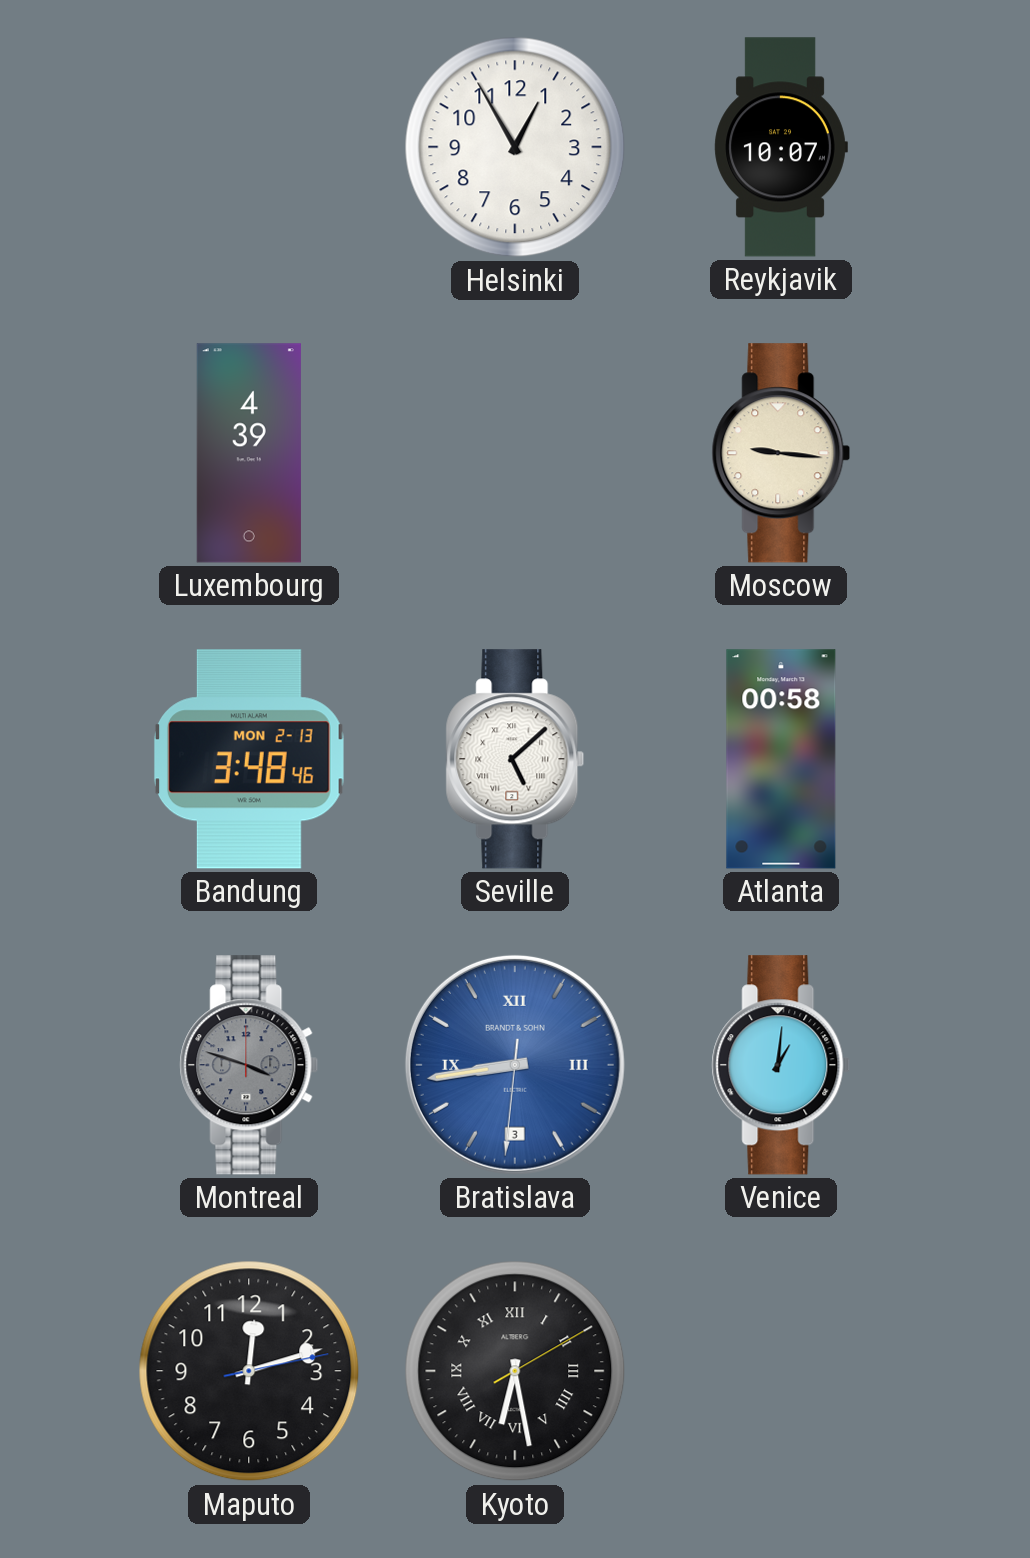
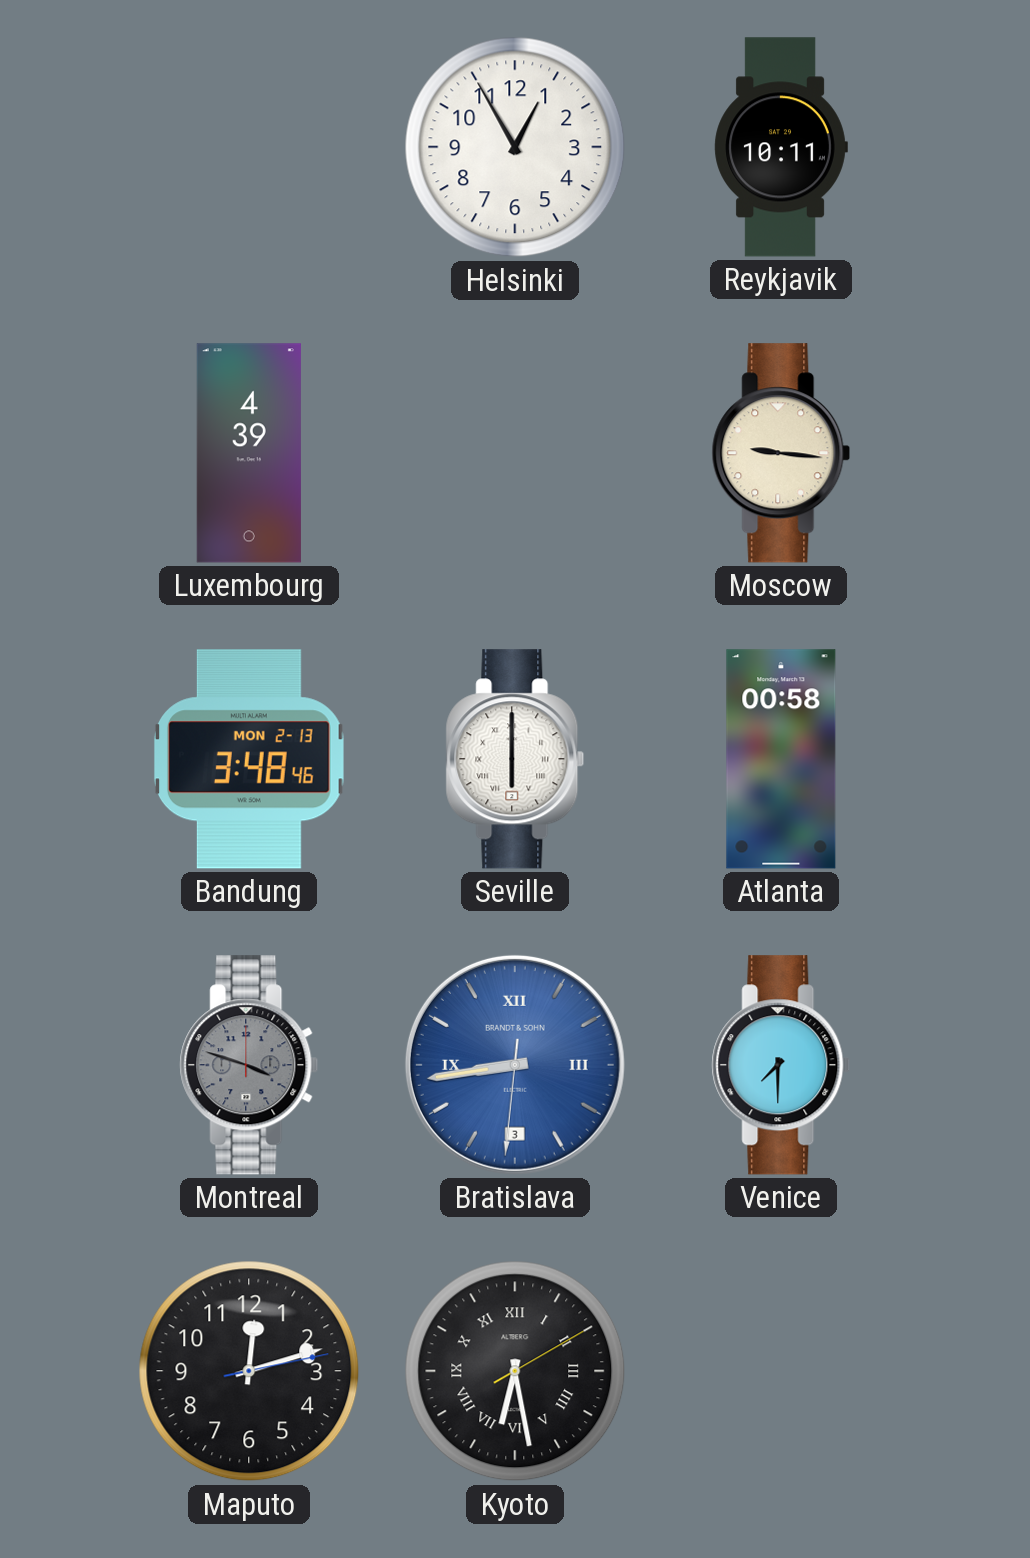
Reykjavik: 10:07 -> 10:11
Seville: 5:08 -> 6:00
Venice: 1:01 -> 7:30
